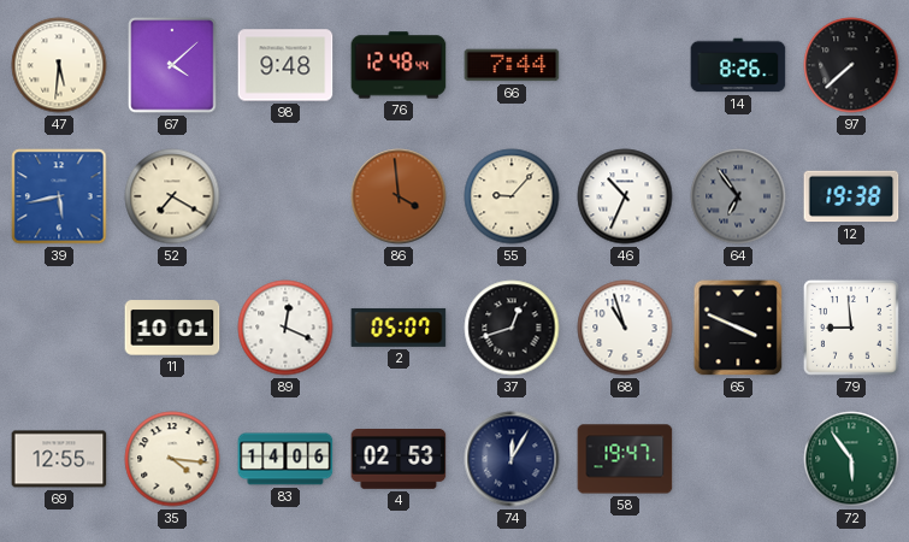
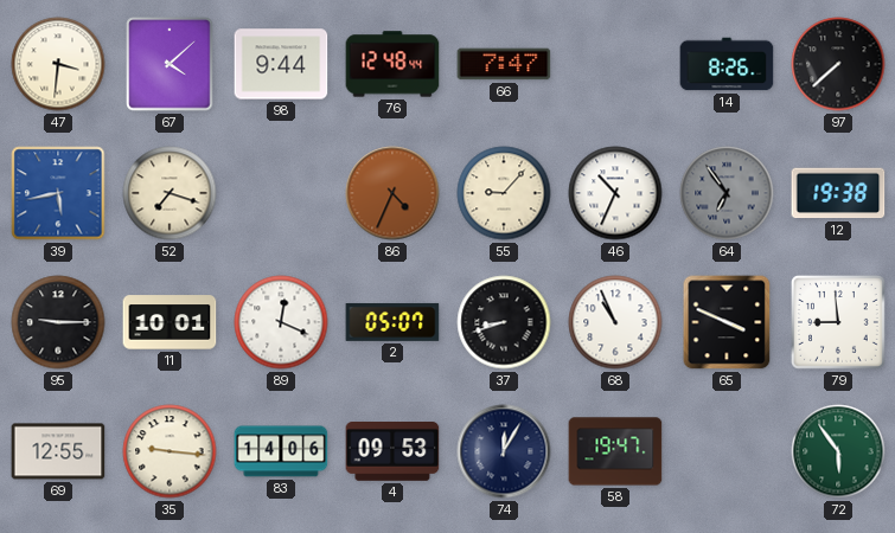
47: 5:31 -> 3:31
98: 9:48 -> 9:44
66: 7:44 -> 7:47
52: 7:20 -> 7:18
86: 3:59 -> 4:34
95: none -> 9:15
37: 12:42 -> 8:42
68: 10:57 -> 10:56
35: 4:16 -> 9:16
4: 02:53 -> 09:53
